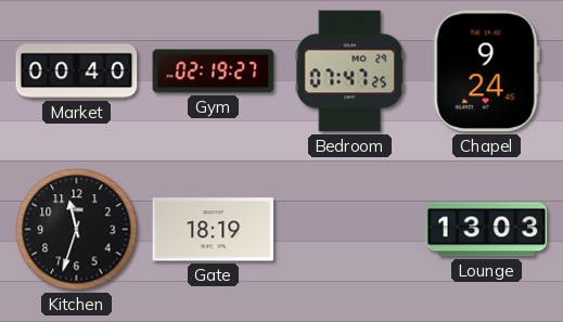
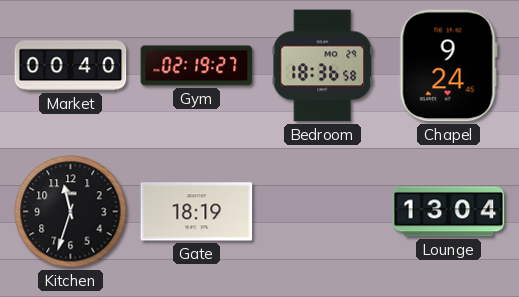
Bedroom: 07:47 -> 18:36
Lounge: 13:03 -> 13:04
